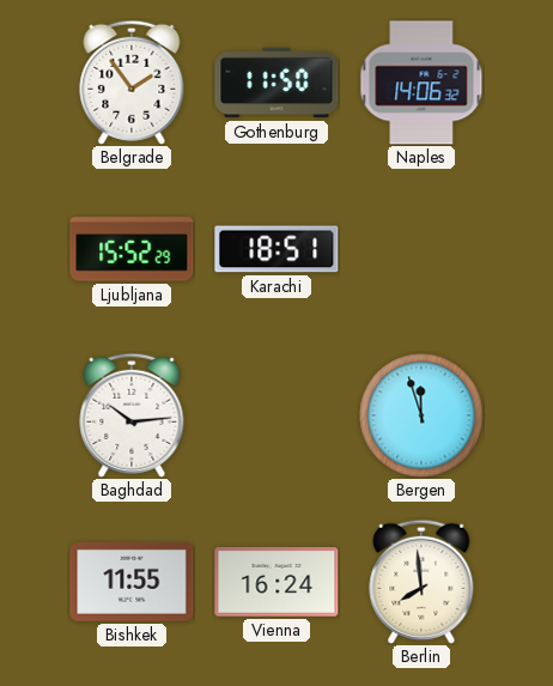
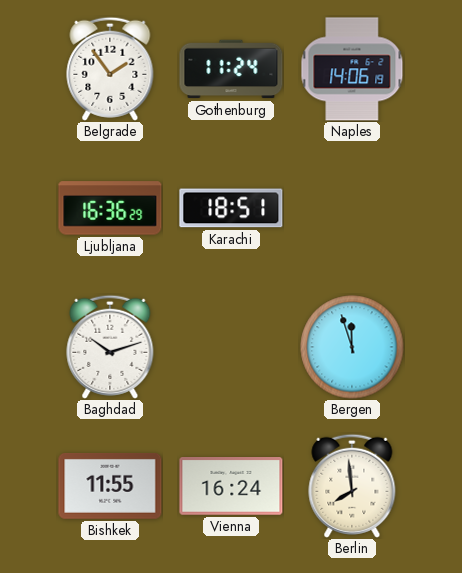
Gothenburg: 11:50 -> 11:24
Naples: 14:06:32 -> 14:06:19
Ljubljana: 15:52 -> 16:36
Baghdad: 10:14 -> 10:12
